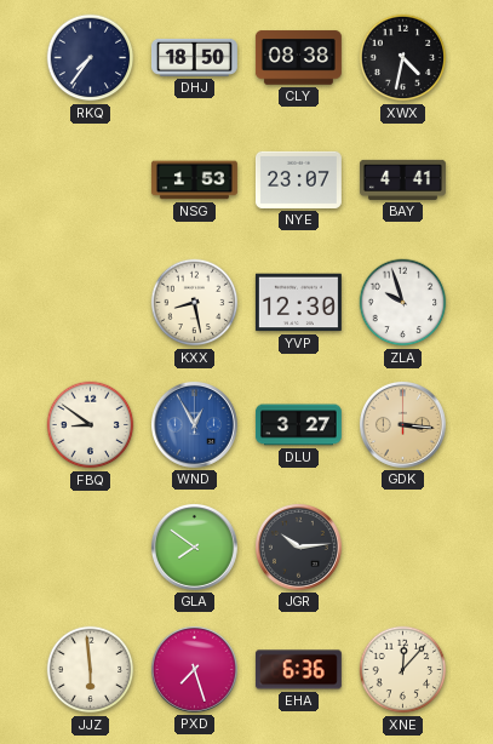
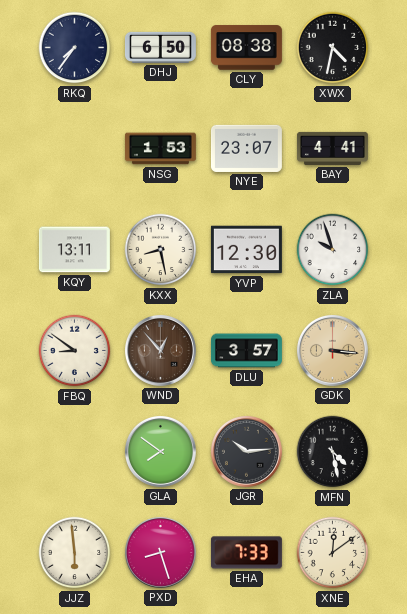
DHJ: 18:50 -> 6:50
KQY: none -> 13:11
WND: 12:55 -> 12:53
WND dial: blue -> brown
DLU: 3:27 -> 3:57
MFN: none -> 4:28
PXD: 7:27 -> 8:27
EHA: 6:36 -> 7:33
XNE: 12:07 -> 12:09
